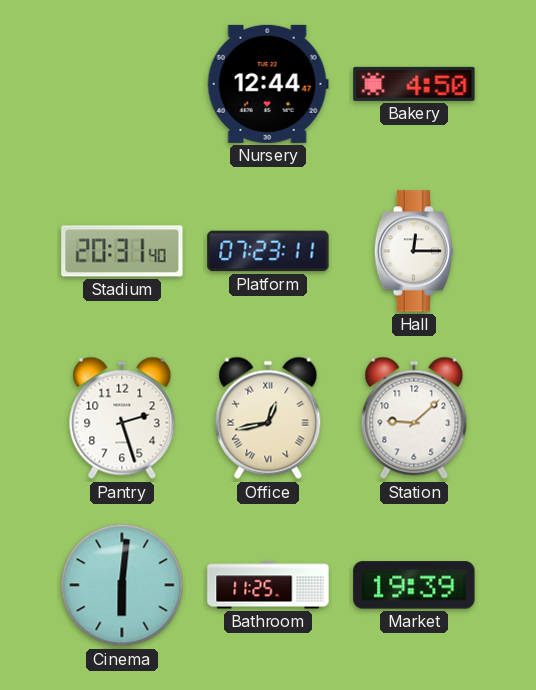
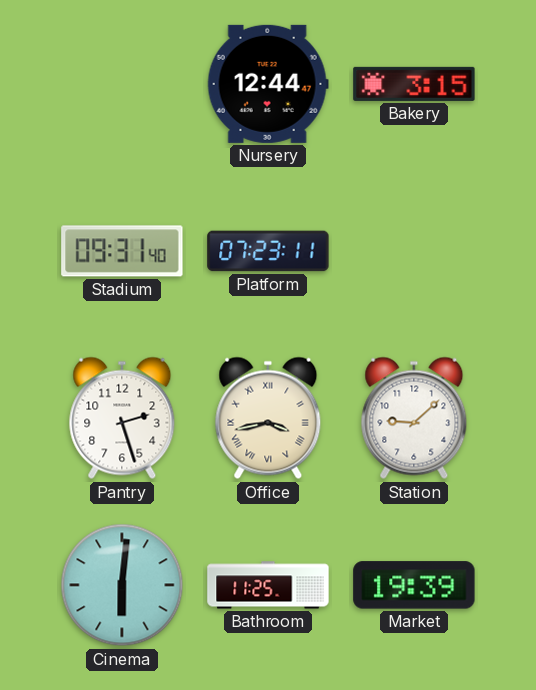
Bakery: 4:50 -> 3:15
Stadium: 20:31 -> 09:31
Hall: 12:15 -> none
Office: 12:43 -> 3:43
